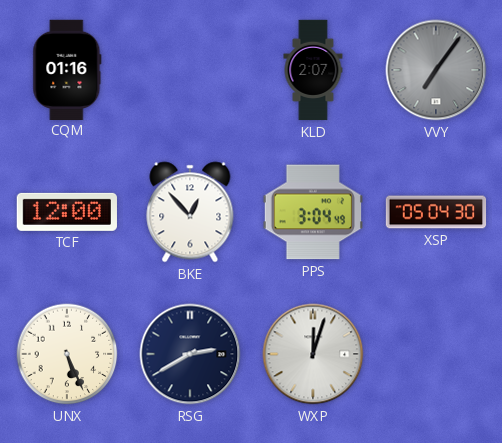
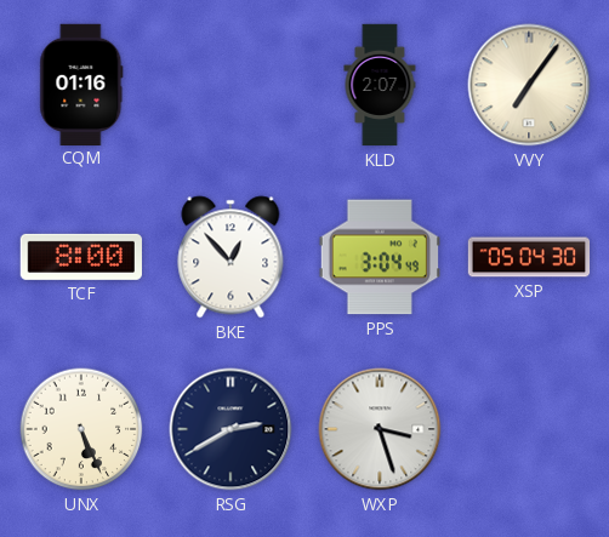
VVY dial: grey -> cream
TCF: 12:00 -> 8:00
WXP: 12:03 -> 3:27
